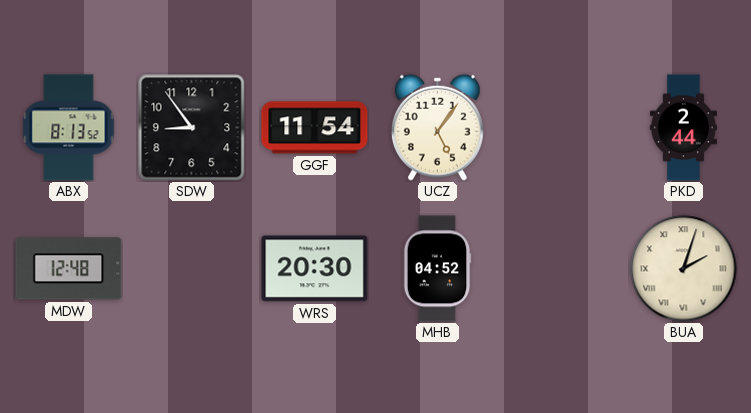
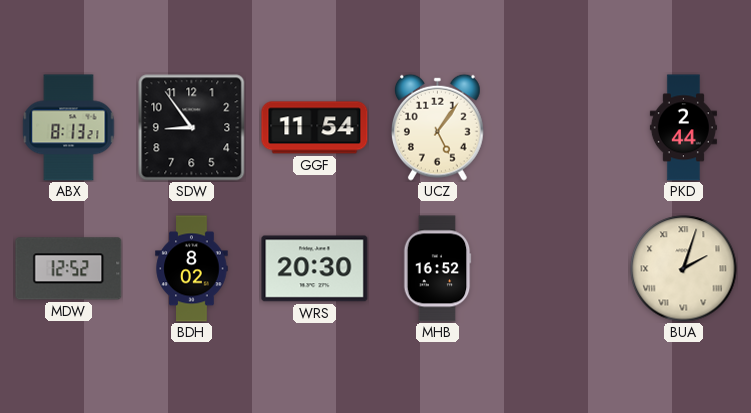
ABX: 8:13:52 -> 8:13:21
MDW: 12:48 -> 12:52
BDH: none -> 8:02
MHB: 04:52 -> 16:52
